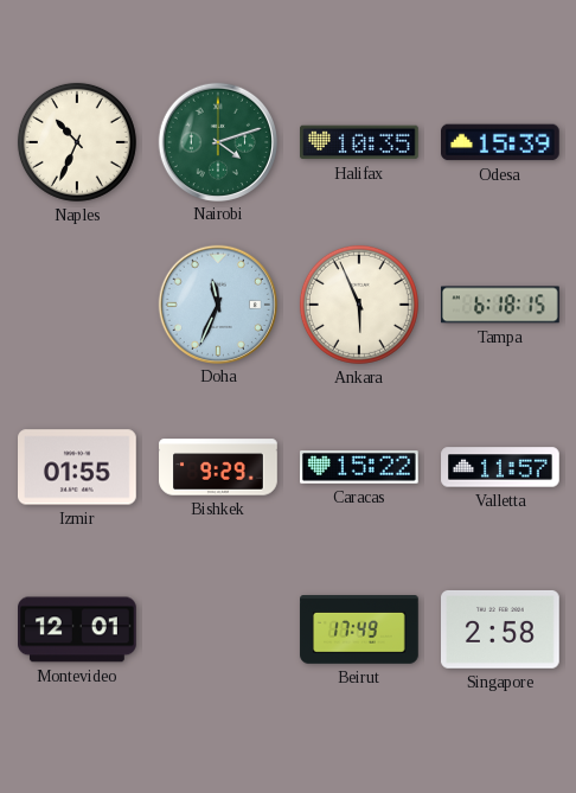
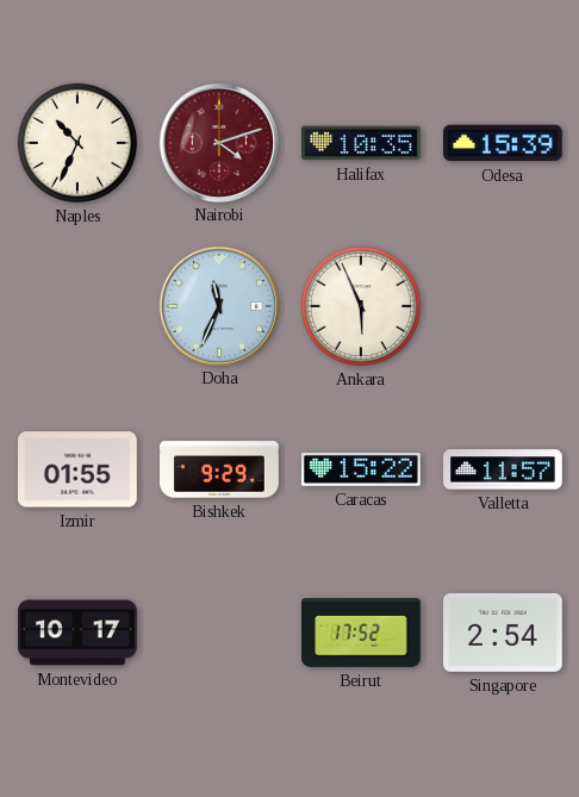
Nairobi dial: green -> burgundy
Tampa: 6:18 -> none
Montevideo: 12:01 -> 10:17
Beirut: 17:49 -> 17:52
Singapore: 2:58 -> 2:54
